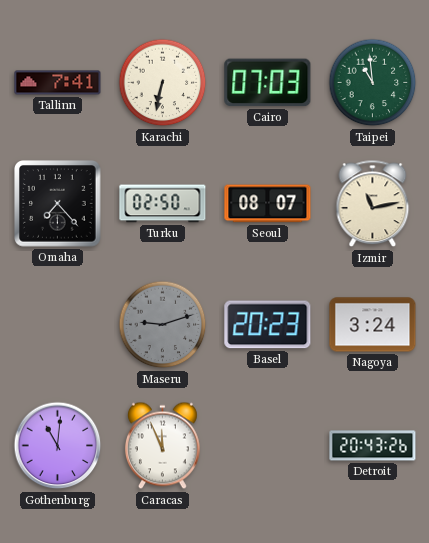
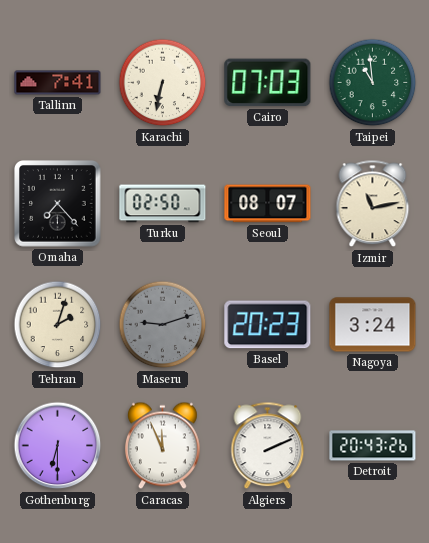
Tehran: none -> 2:03
Gothenburg: 11:01 -> 6:30
Algiers: none -> 2:11
